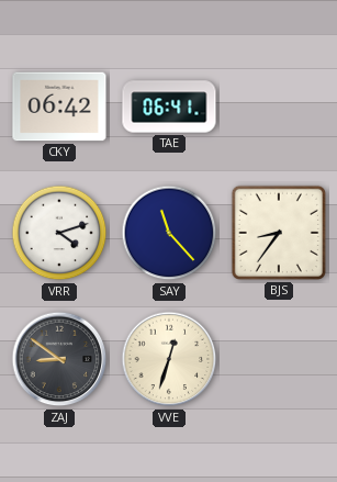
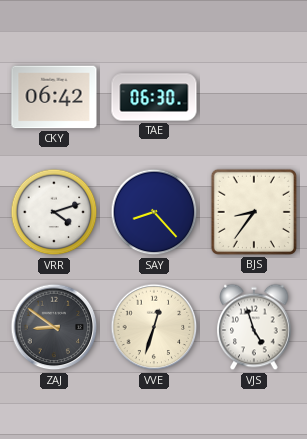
TAE: 06:41 -> 06:30
SAY: 11:23 -> 8:23
VJS: none -> 4:57
